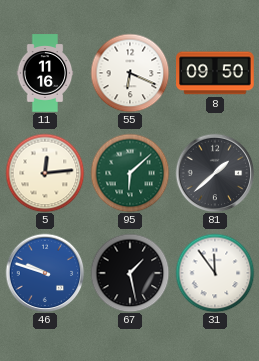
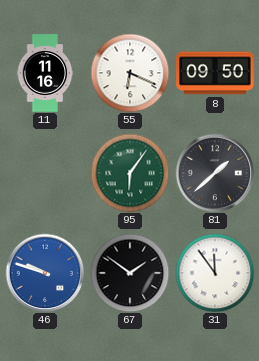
5: 12:14 -> none
95: 6:08 -> 6:06
67: 1:28 -> 1:51
